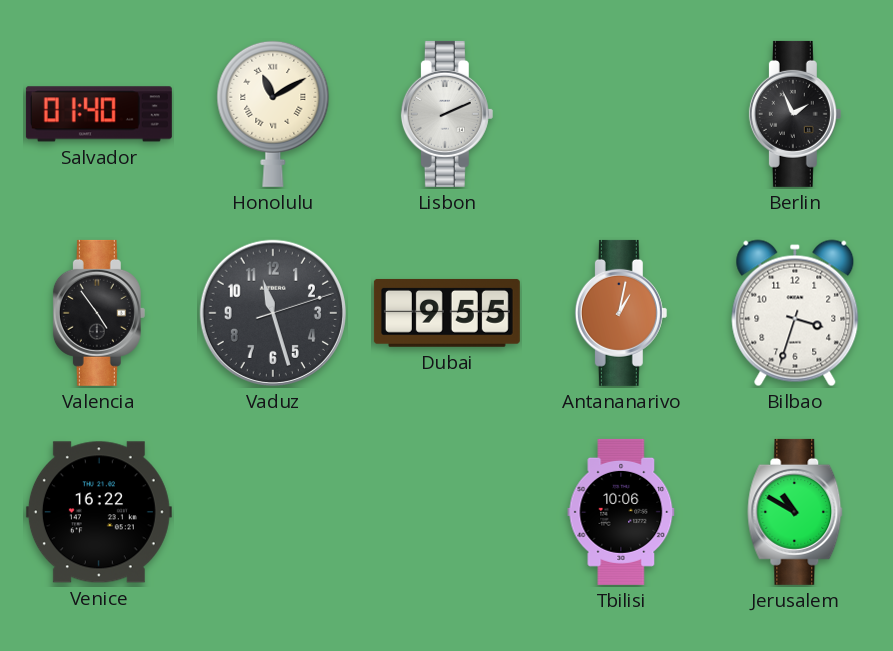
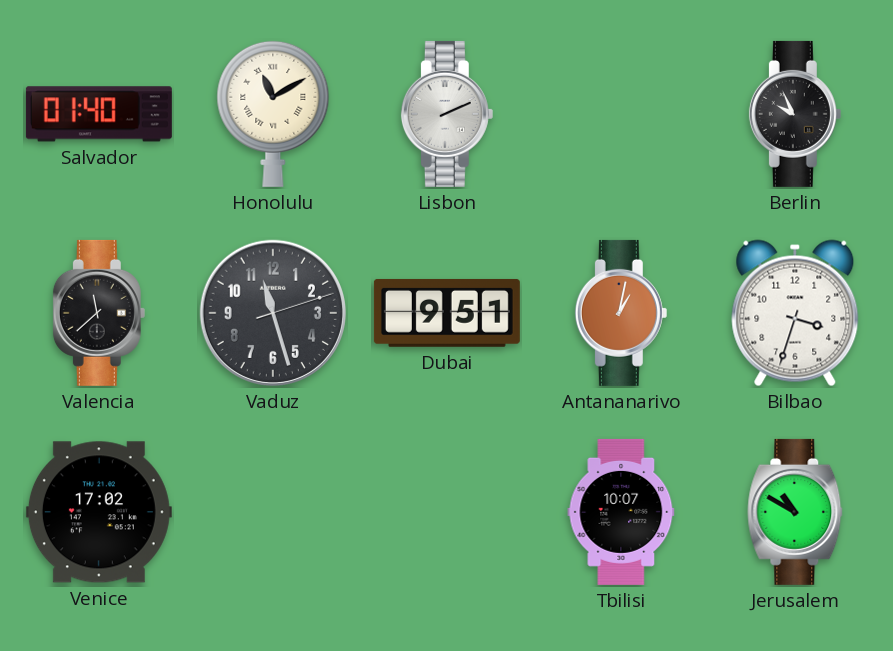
Berlin: 1:56 -> 9:56
Valencia: 4:54 -> 11:38
Dubai: 9:55 -> 9:51
Venice: 16:22 -> 17:02
Tbilisi: 10:06 -> 10:07
